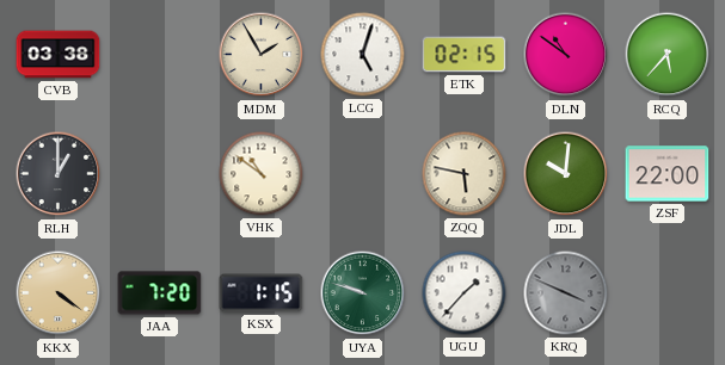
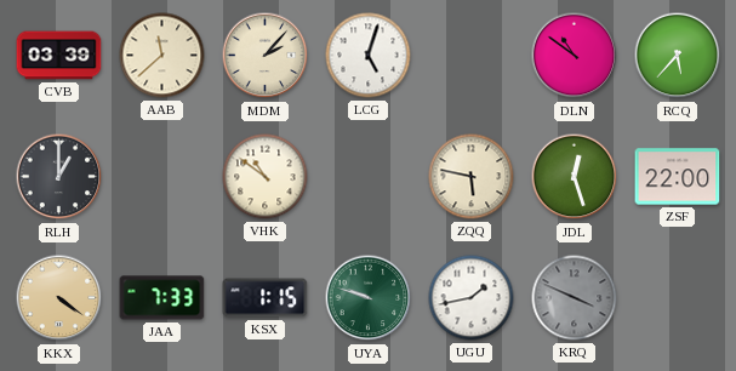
CVB: 03:38 -> 03:39
AAB: none -> 11:38
MDM: 1:55 -> 2:07
ETK: 02:15 -> none
JDL: 10:01 -> 12:27
JAA: 7:20 -> 7:33
UGU: 1:37 -> 1:43
